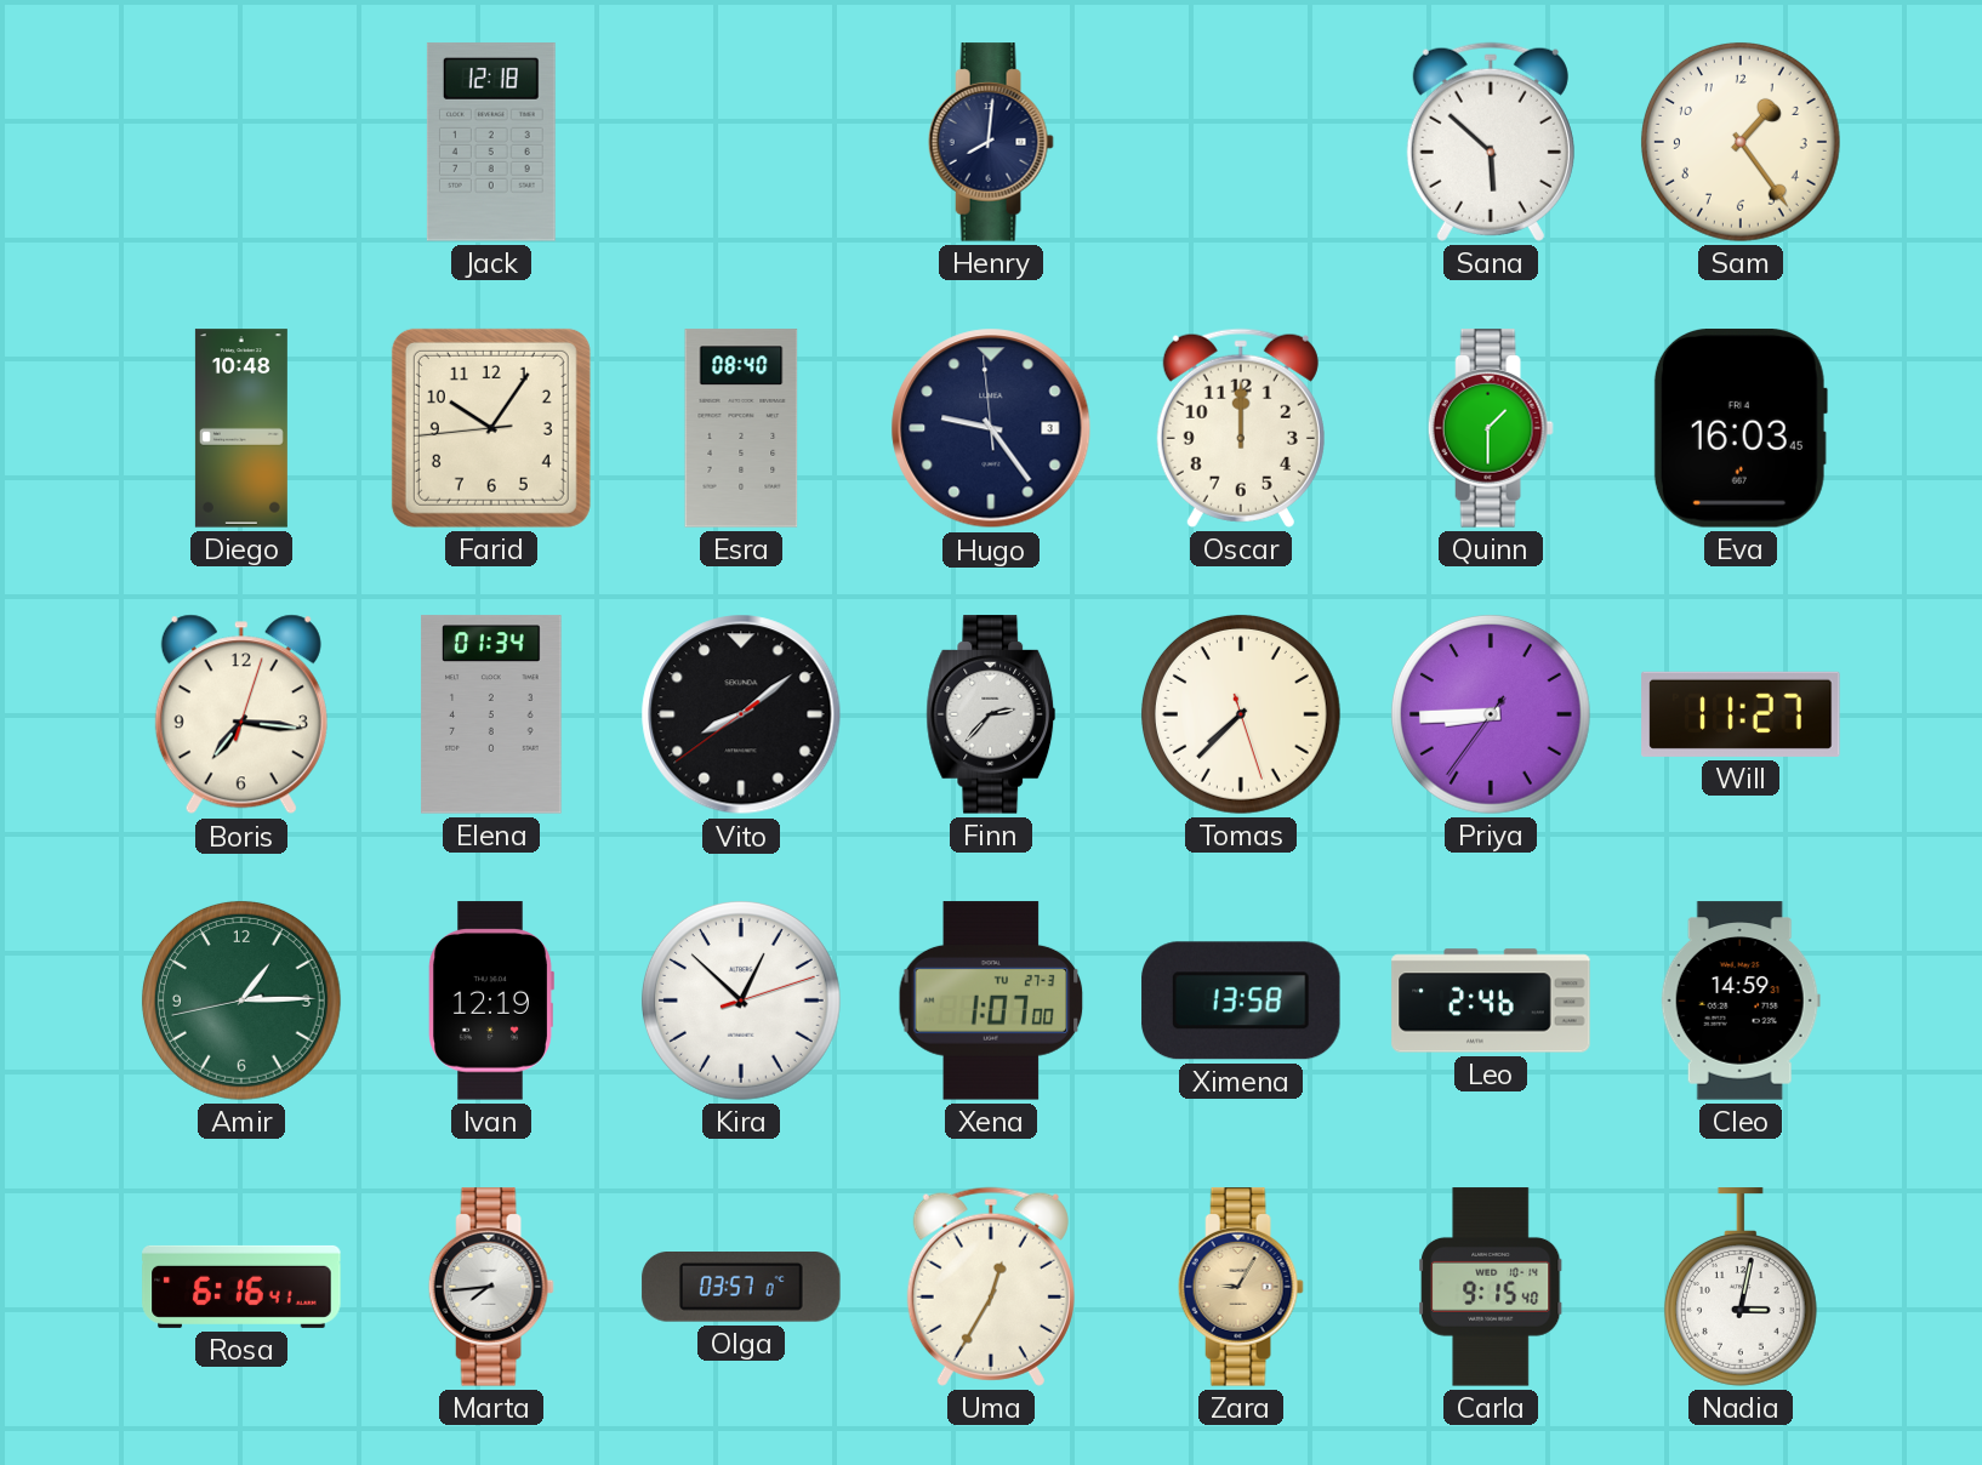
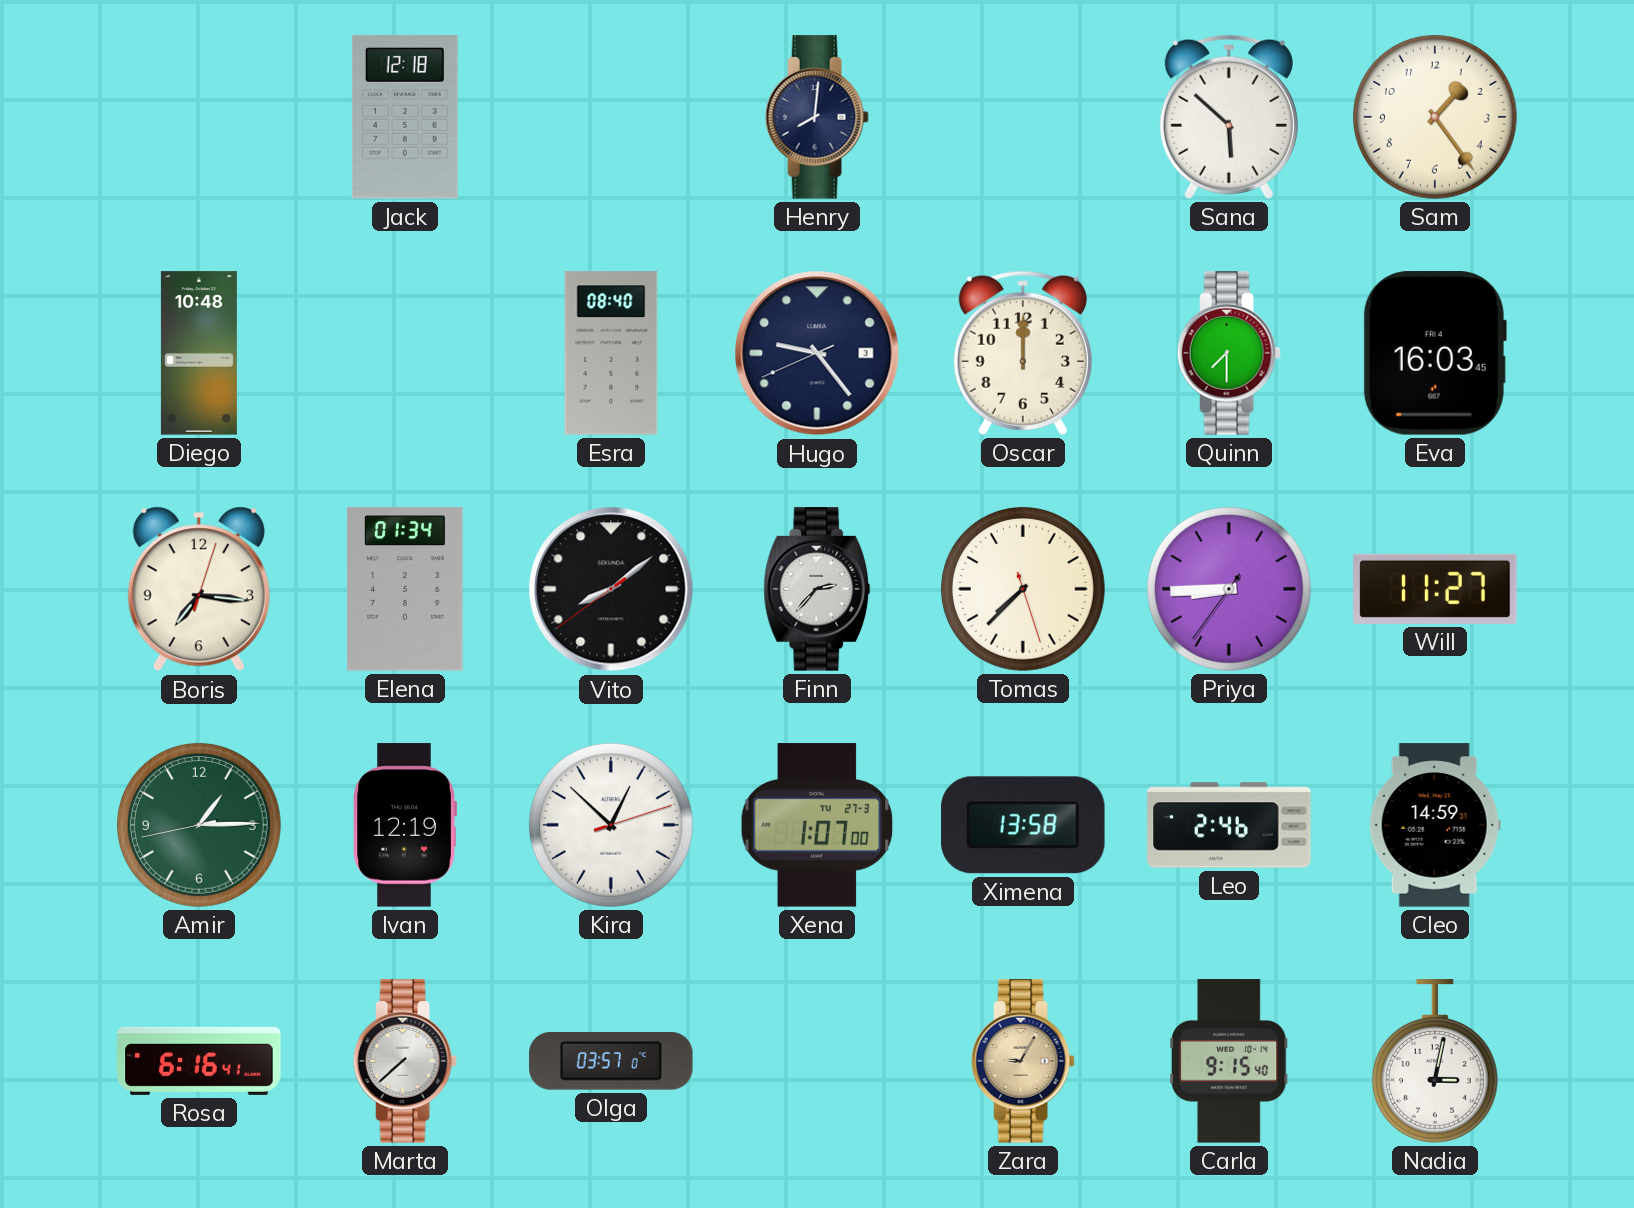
Farid: 10:05 -> none
Hugo: 9:23:59 -> 9:23:41
Quinn: 1:30 -> 7:30
Marta: 7:44 -> 7:38
Uma: 12:35 -> none
